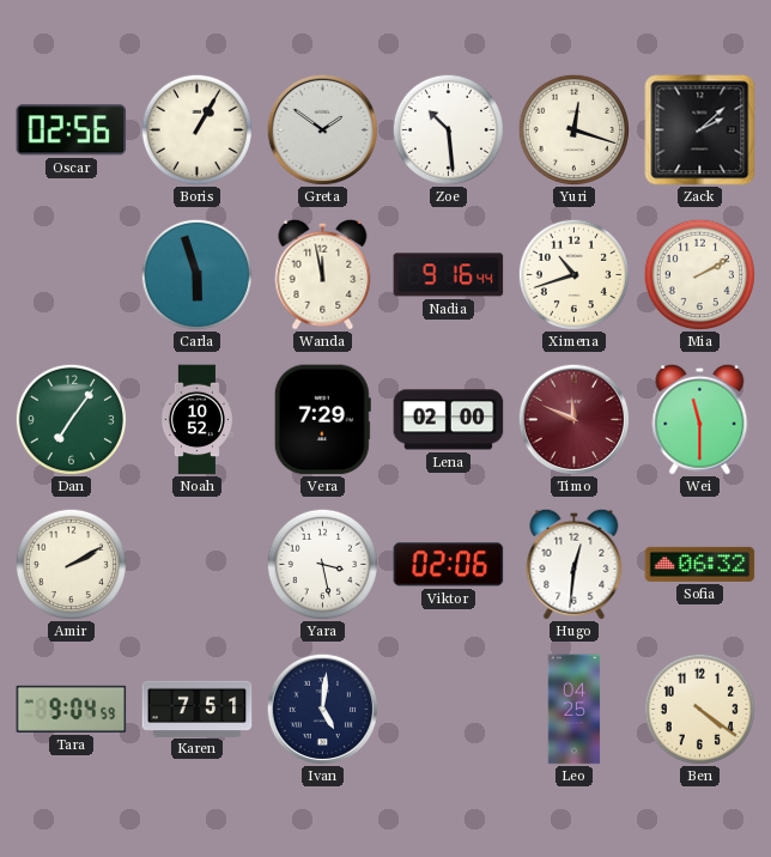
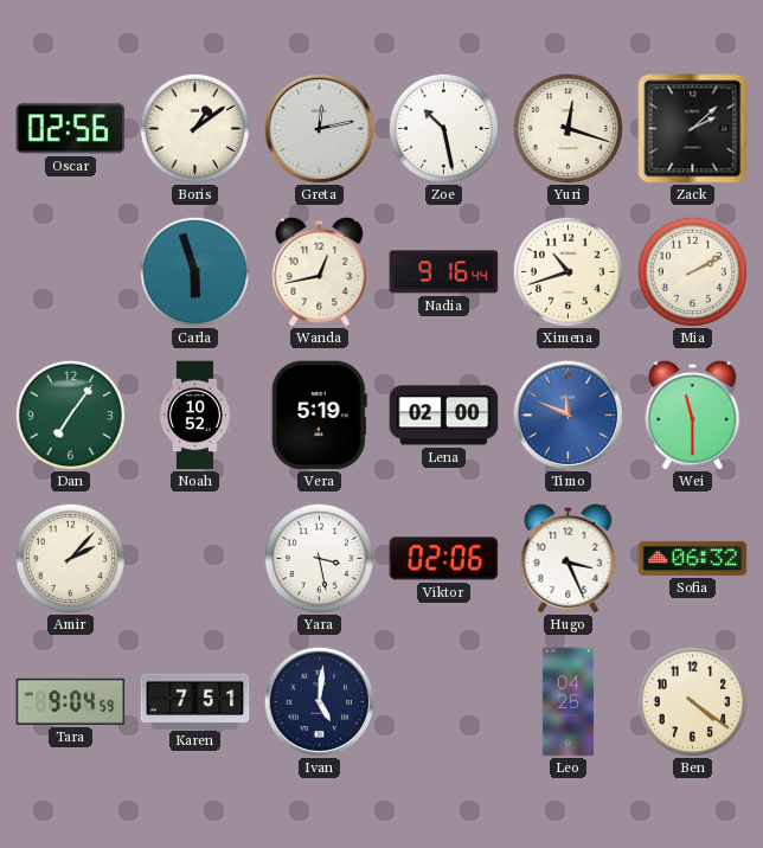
Boris: 1:05 -> 1:09
Greta: 1:51 -> 12:13
Zoe: 10:29 -> 10:28
Wanda: 11:58 -> 12:43
Vera: 7:29 -> 5:19
Timo dial: burgundy -> blue
Amir: 2:10 -> 2:07
Hugo: 12:31 -> 3:26
